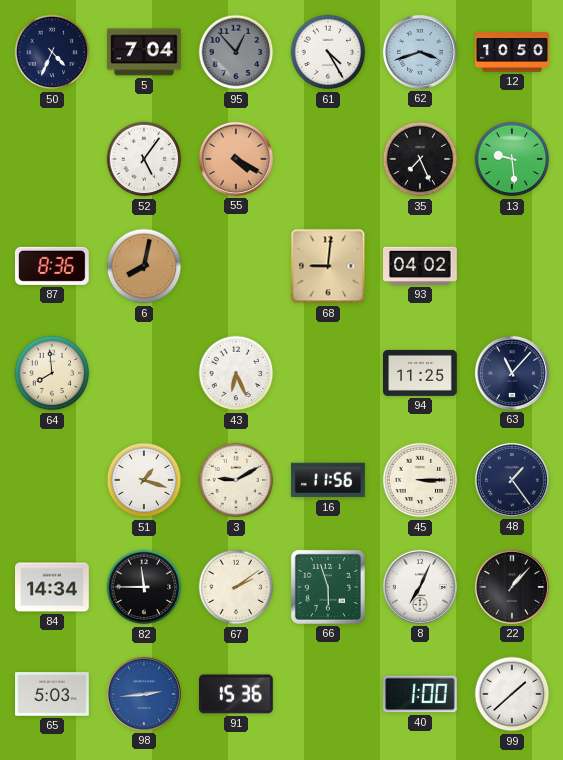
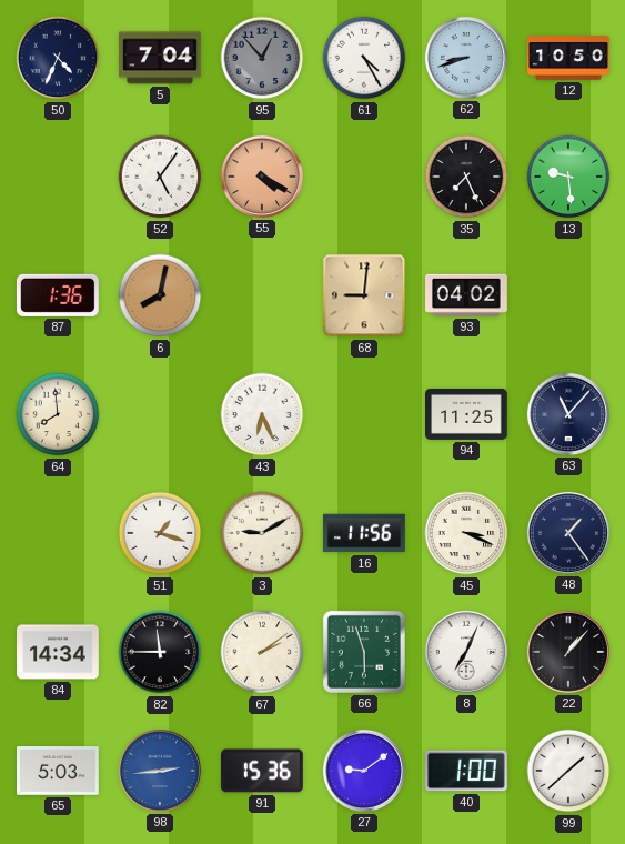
62: 3:42 -> 8:42
87: 8:36 -> 1:36
45: 3:15 -> 3:19
27: none -> 9:09
